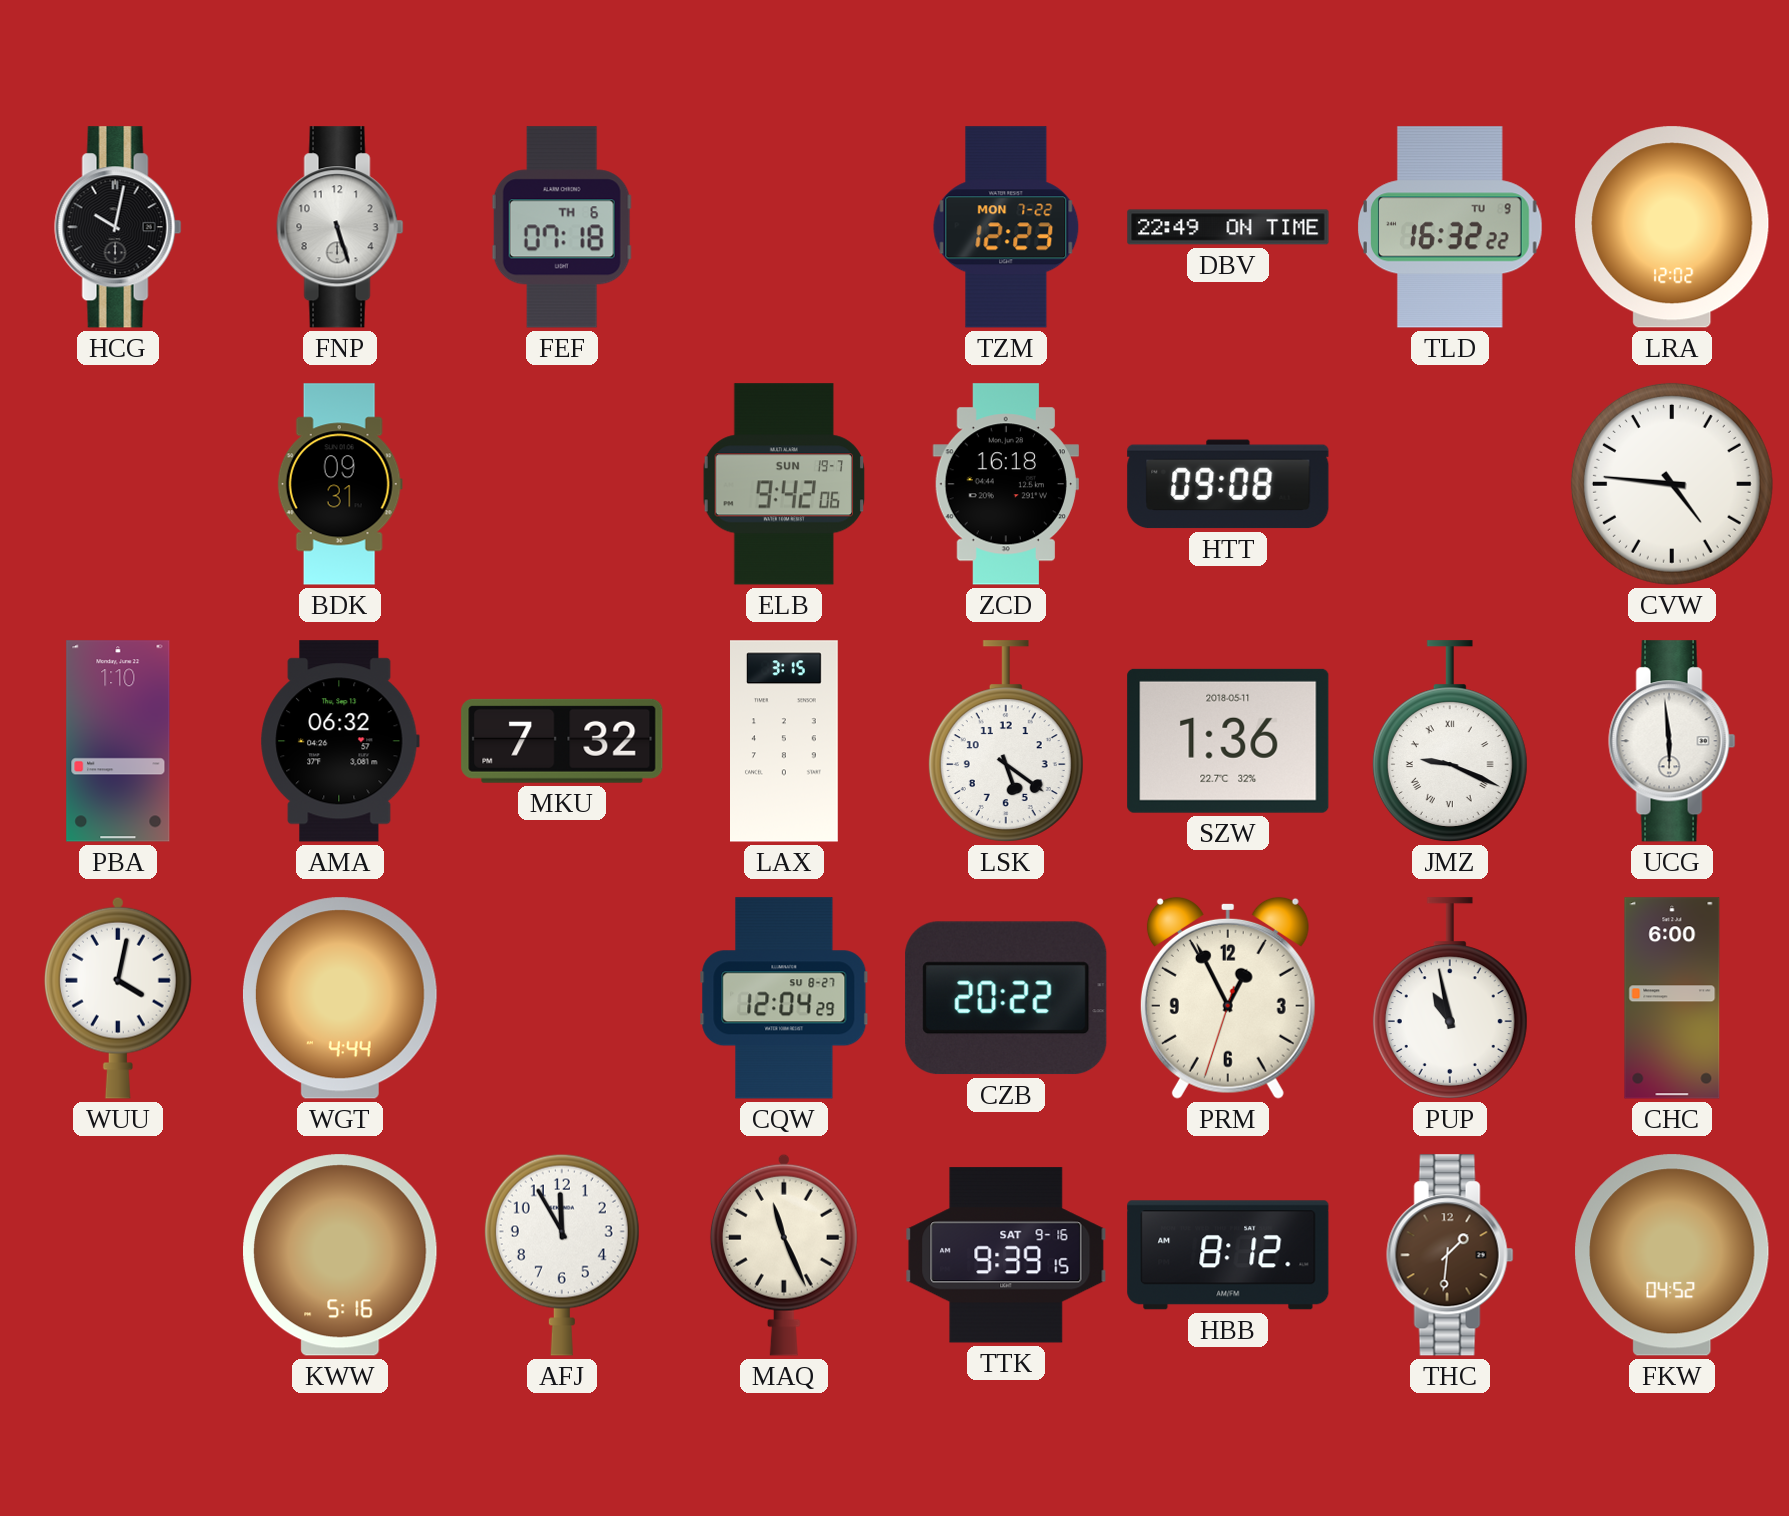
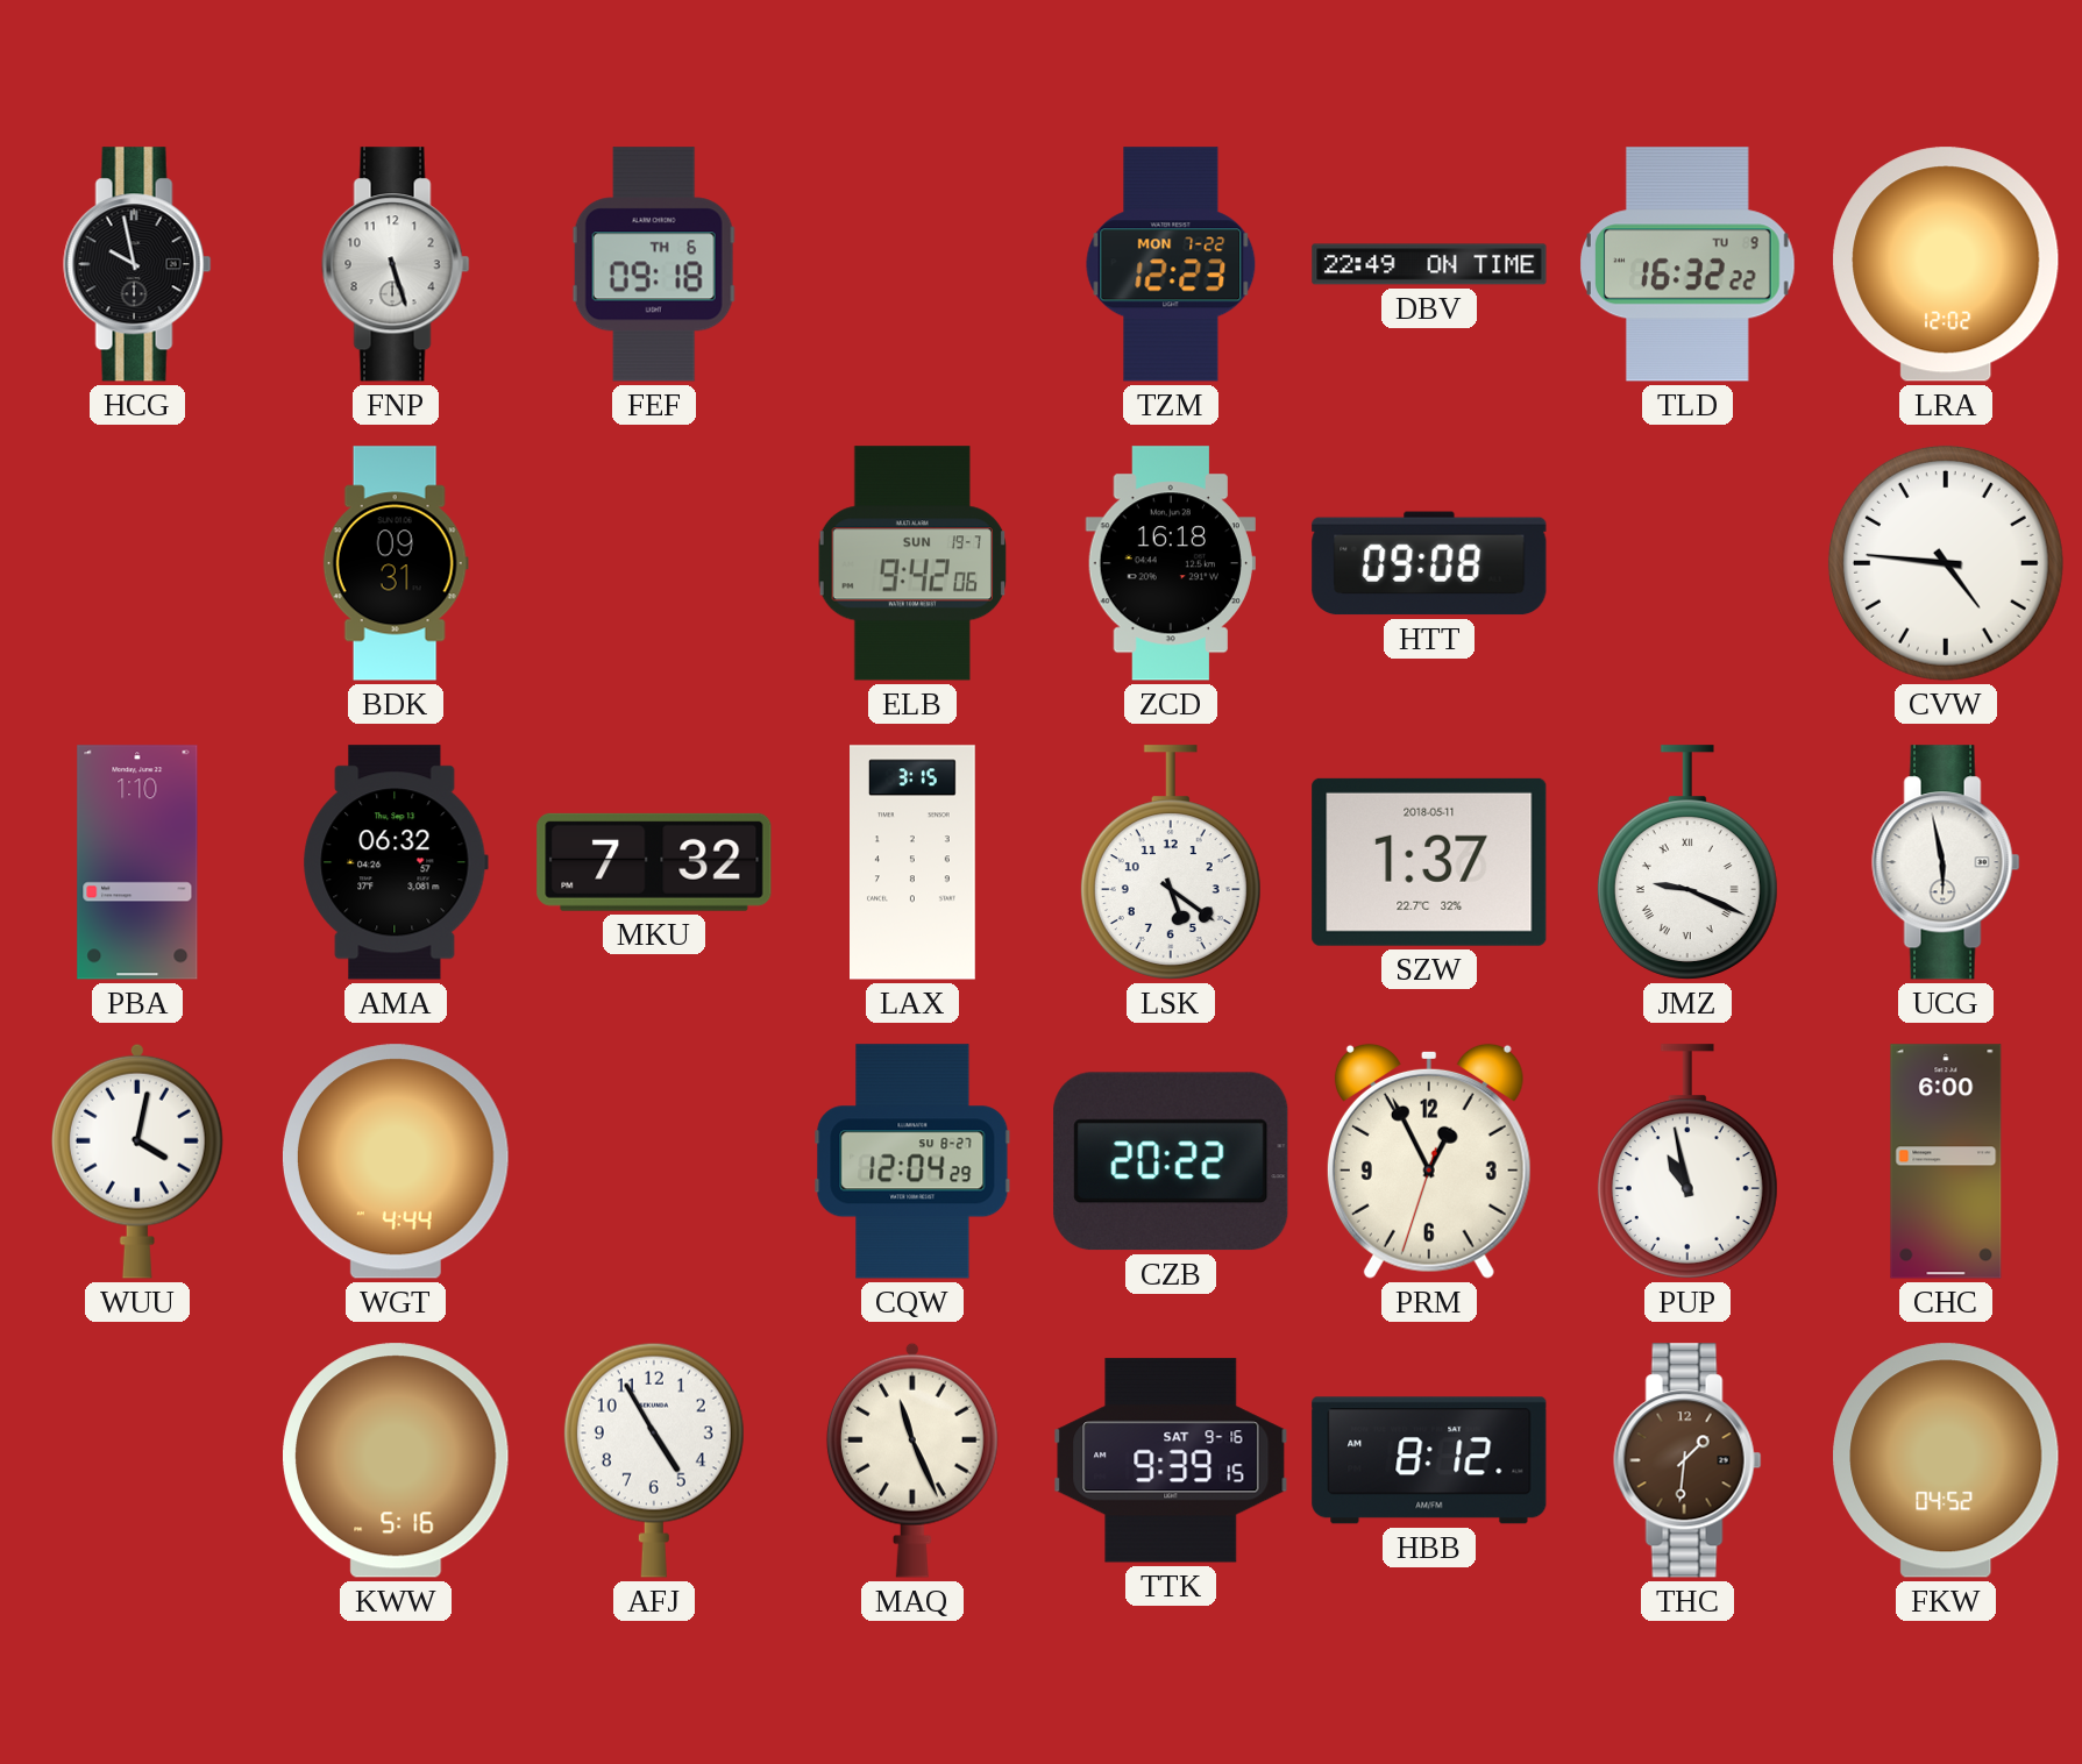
HCG: 10:02 -> 9:58
FEF: 07:18 -> 09:18
SZW: 1:36 -> 1:37
UCG: 5:59 -> 5:58
AFJ: 11:55 -> 4:55
